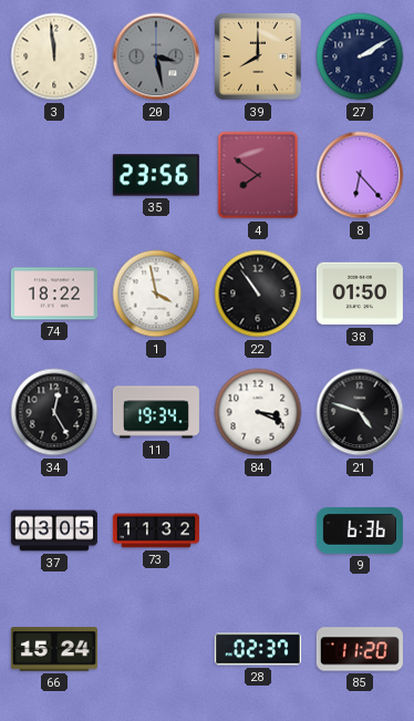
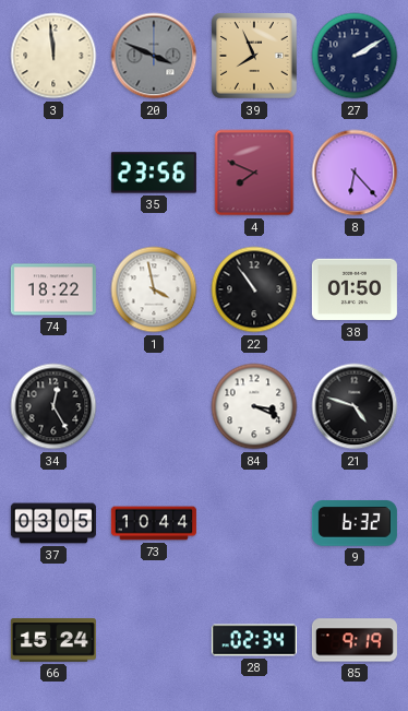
20: 3:28 -> 3:49
39: 8:00 -> 7:56
4: 7:51 -> 7:49
11: 19:34 -> none
73: 11:32 -> 10:44
9: 6:36 -> 6:32
28: 02:37 -> 02:34
85: 11:20 -> 9:19
